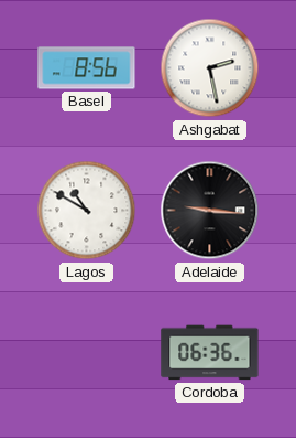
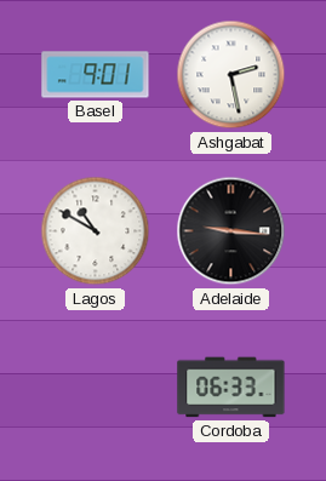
Basel: 8:56 -> 9:01
Cordoba: 06:36 -> 06:33
